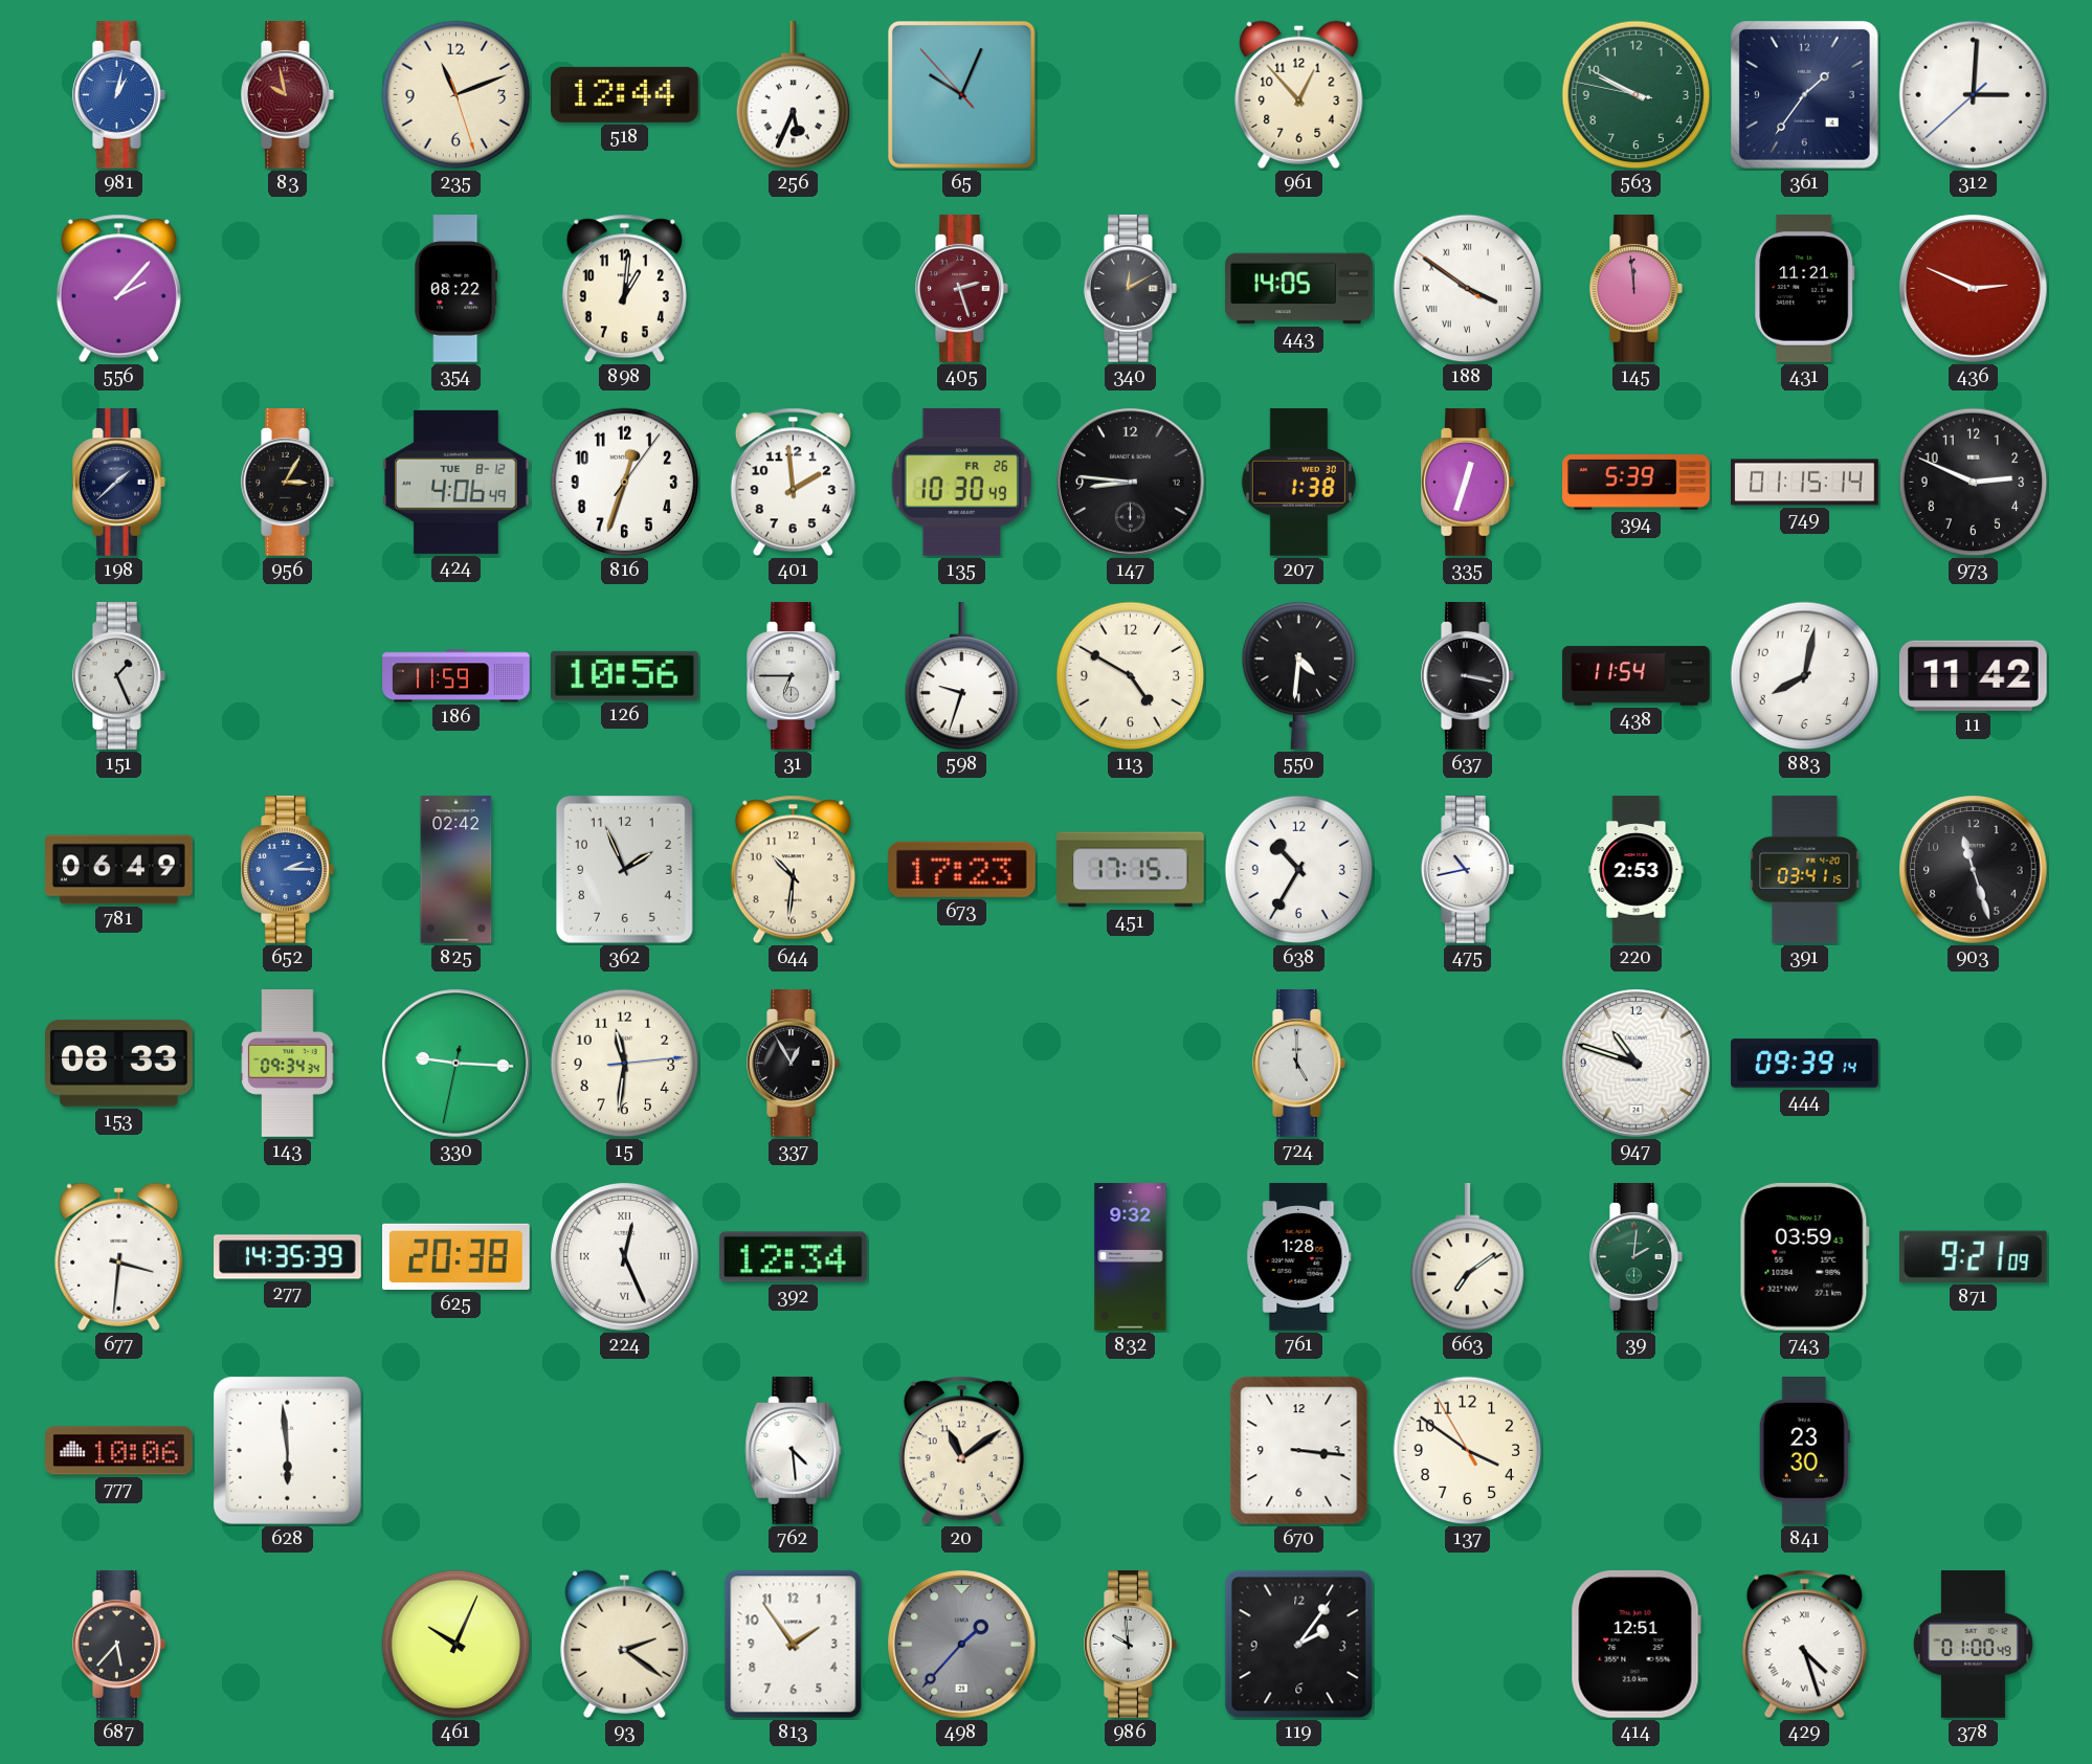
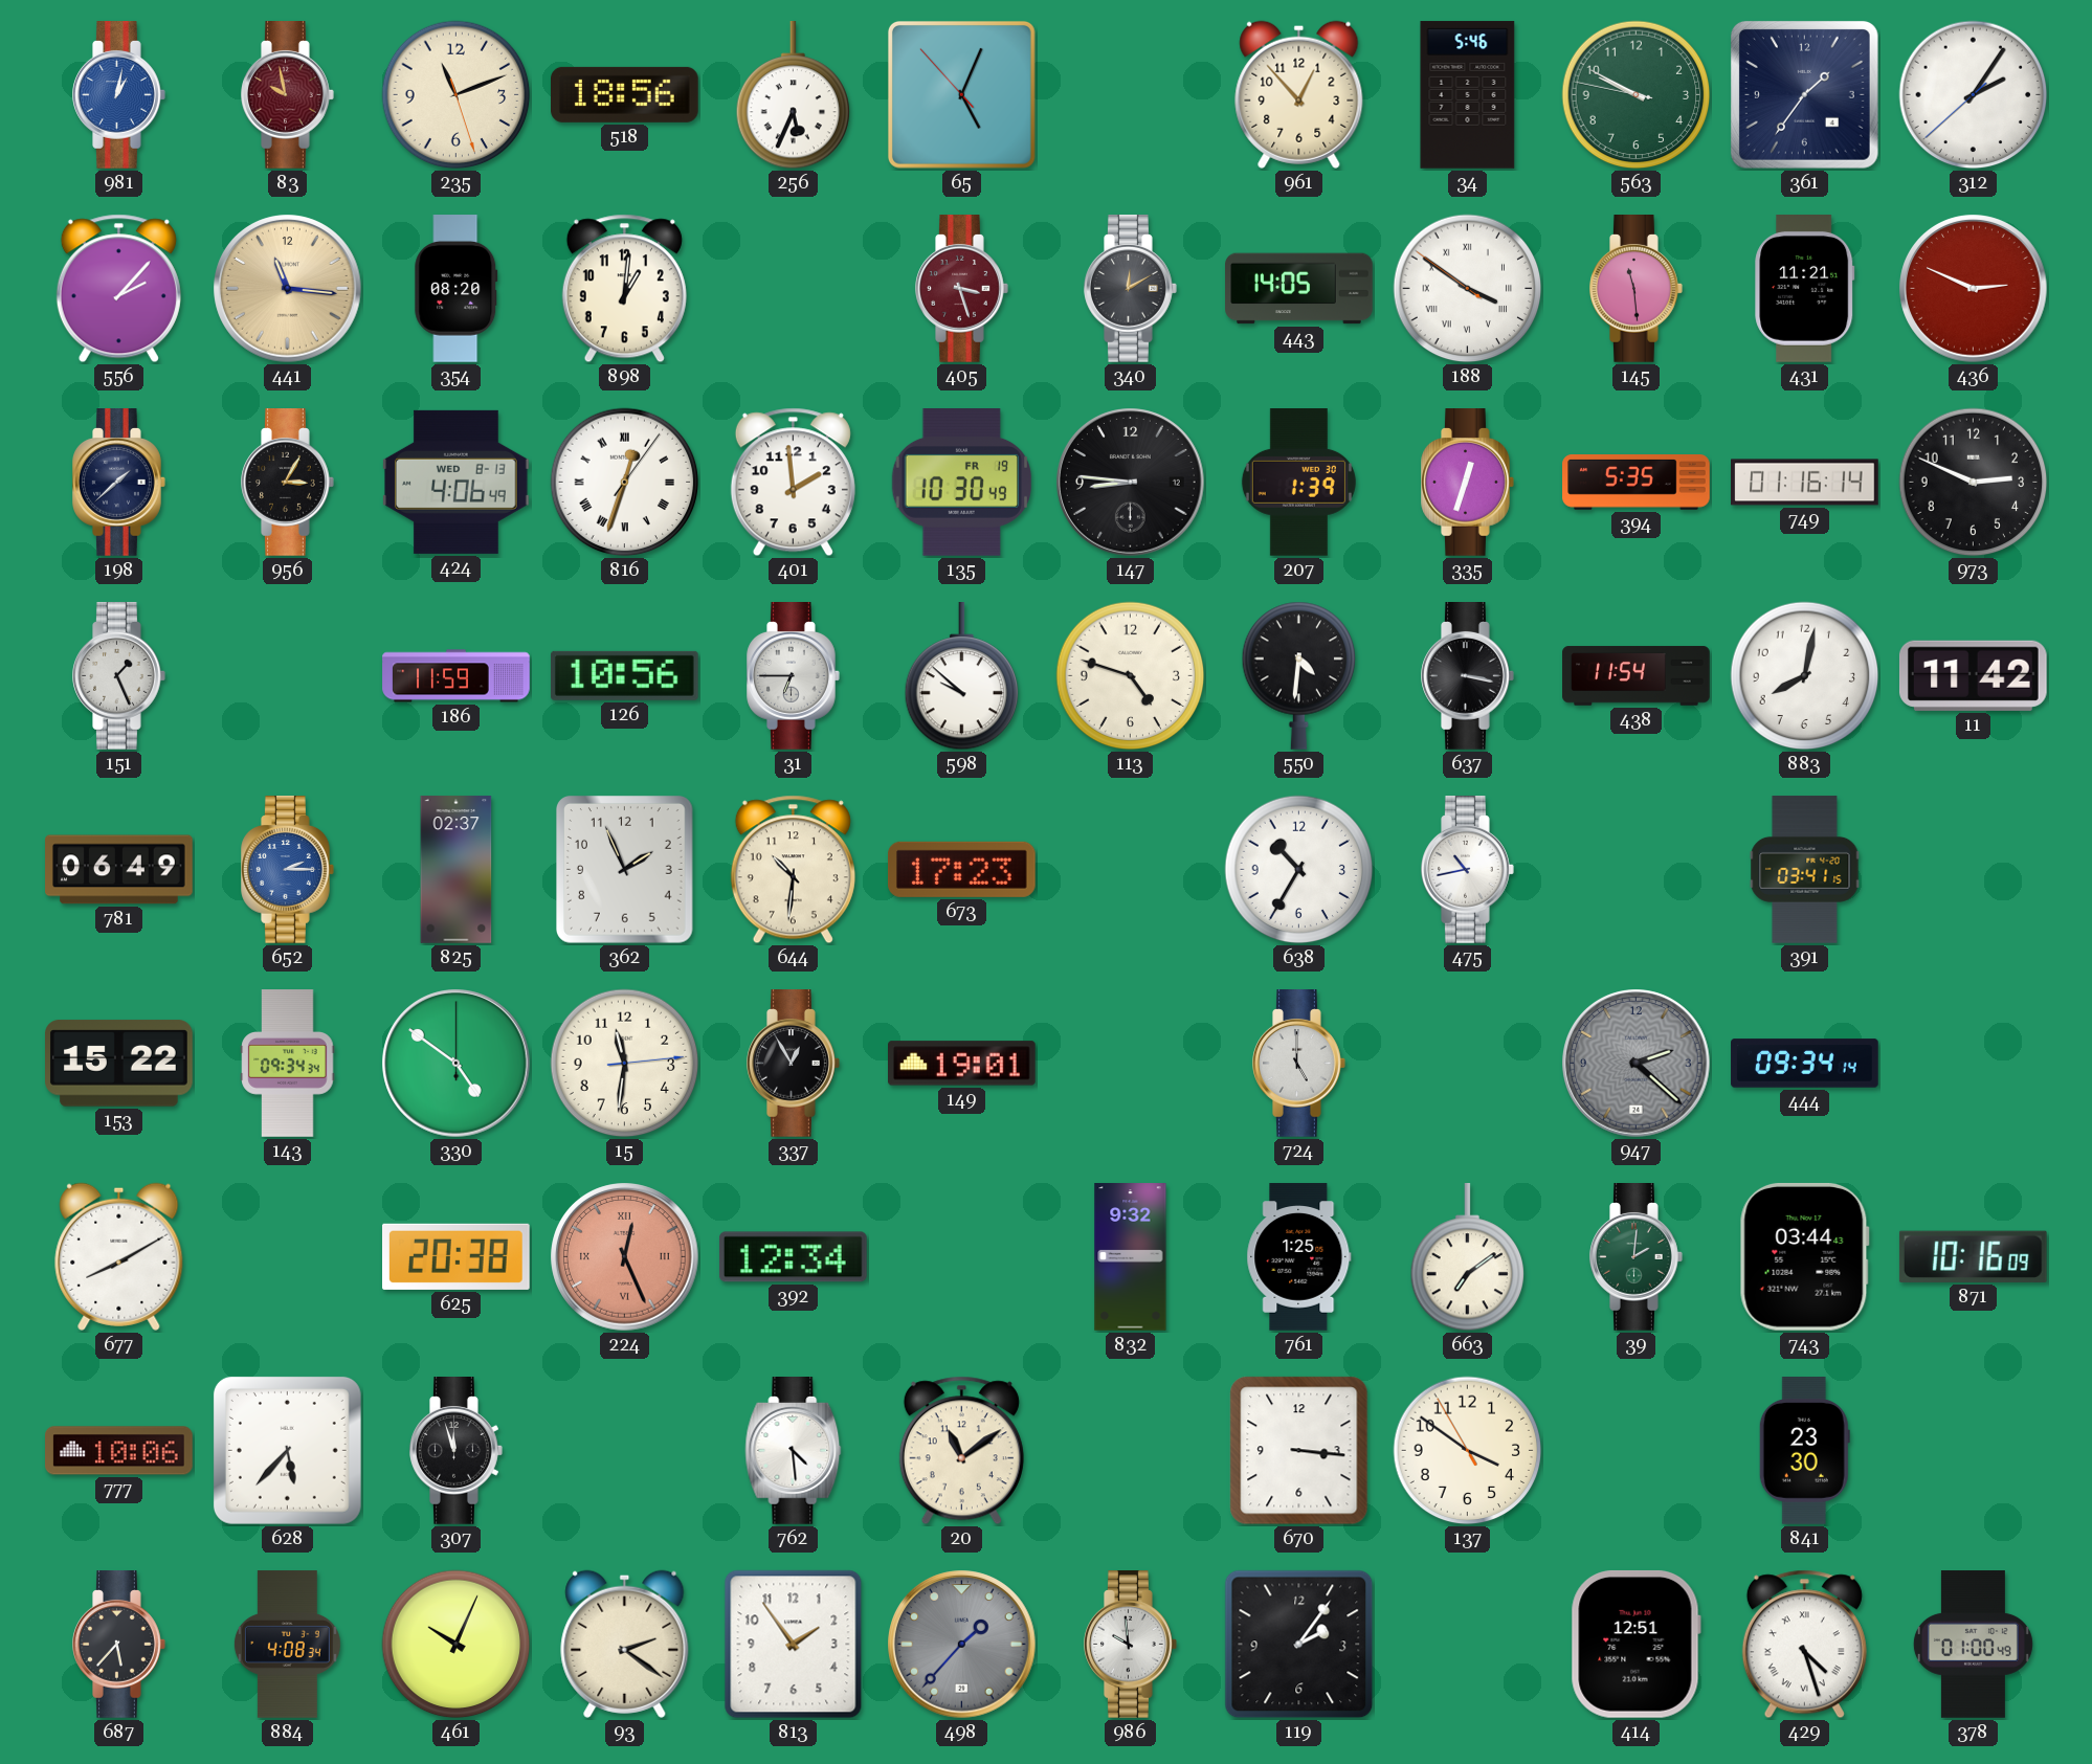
518: 12:44 -> 18:56
65: 10:03 -> 5:03
34: none -> 5:46
312: 3:00 -> 2:05
441: none -> 11:16
354: 08:22 -> 08:20
405: 2:27 -> 3:27
145: 11:59 -> 11:29
424 date: TUE 8-12 -> WED 8-13
816 numerals: Arabic -> Roman
135 date: FR 26 -> FR 19
207: 1:38 -> 1:39
394: 5:39 -> 5:35
749: 01:15 -> 01:16
598: 9:33 -> 9:52
113: 4:50 -> 4:48
825: 02:42 -> 02:37
451: 17:15 -> none
220: 2:53 -> none
903: 11:27 -> none
153: 08:33 -> 15:22
330: 9:15 -> 4:51
149: none -> 19:01
947: 10:48 -> 2:22
947 dial: white -> grey
444: 09:39 -> 09:34
677: 3:31 -> 8:10
277: 14:35 -> none
224 dial: white -> salmon
761: 1:28 -> 1:25
743: 03:59 -> 03:44
871: 9:21 -> 10:16
628: 5:59 -> 5:37
307: none -> 11:57
884: none -> 4:08
